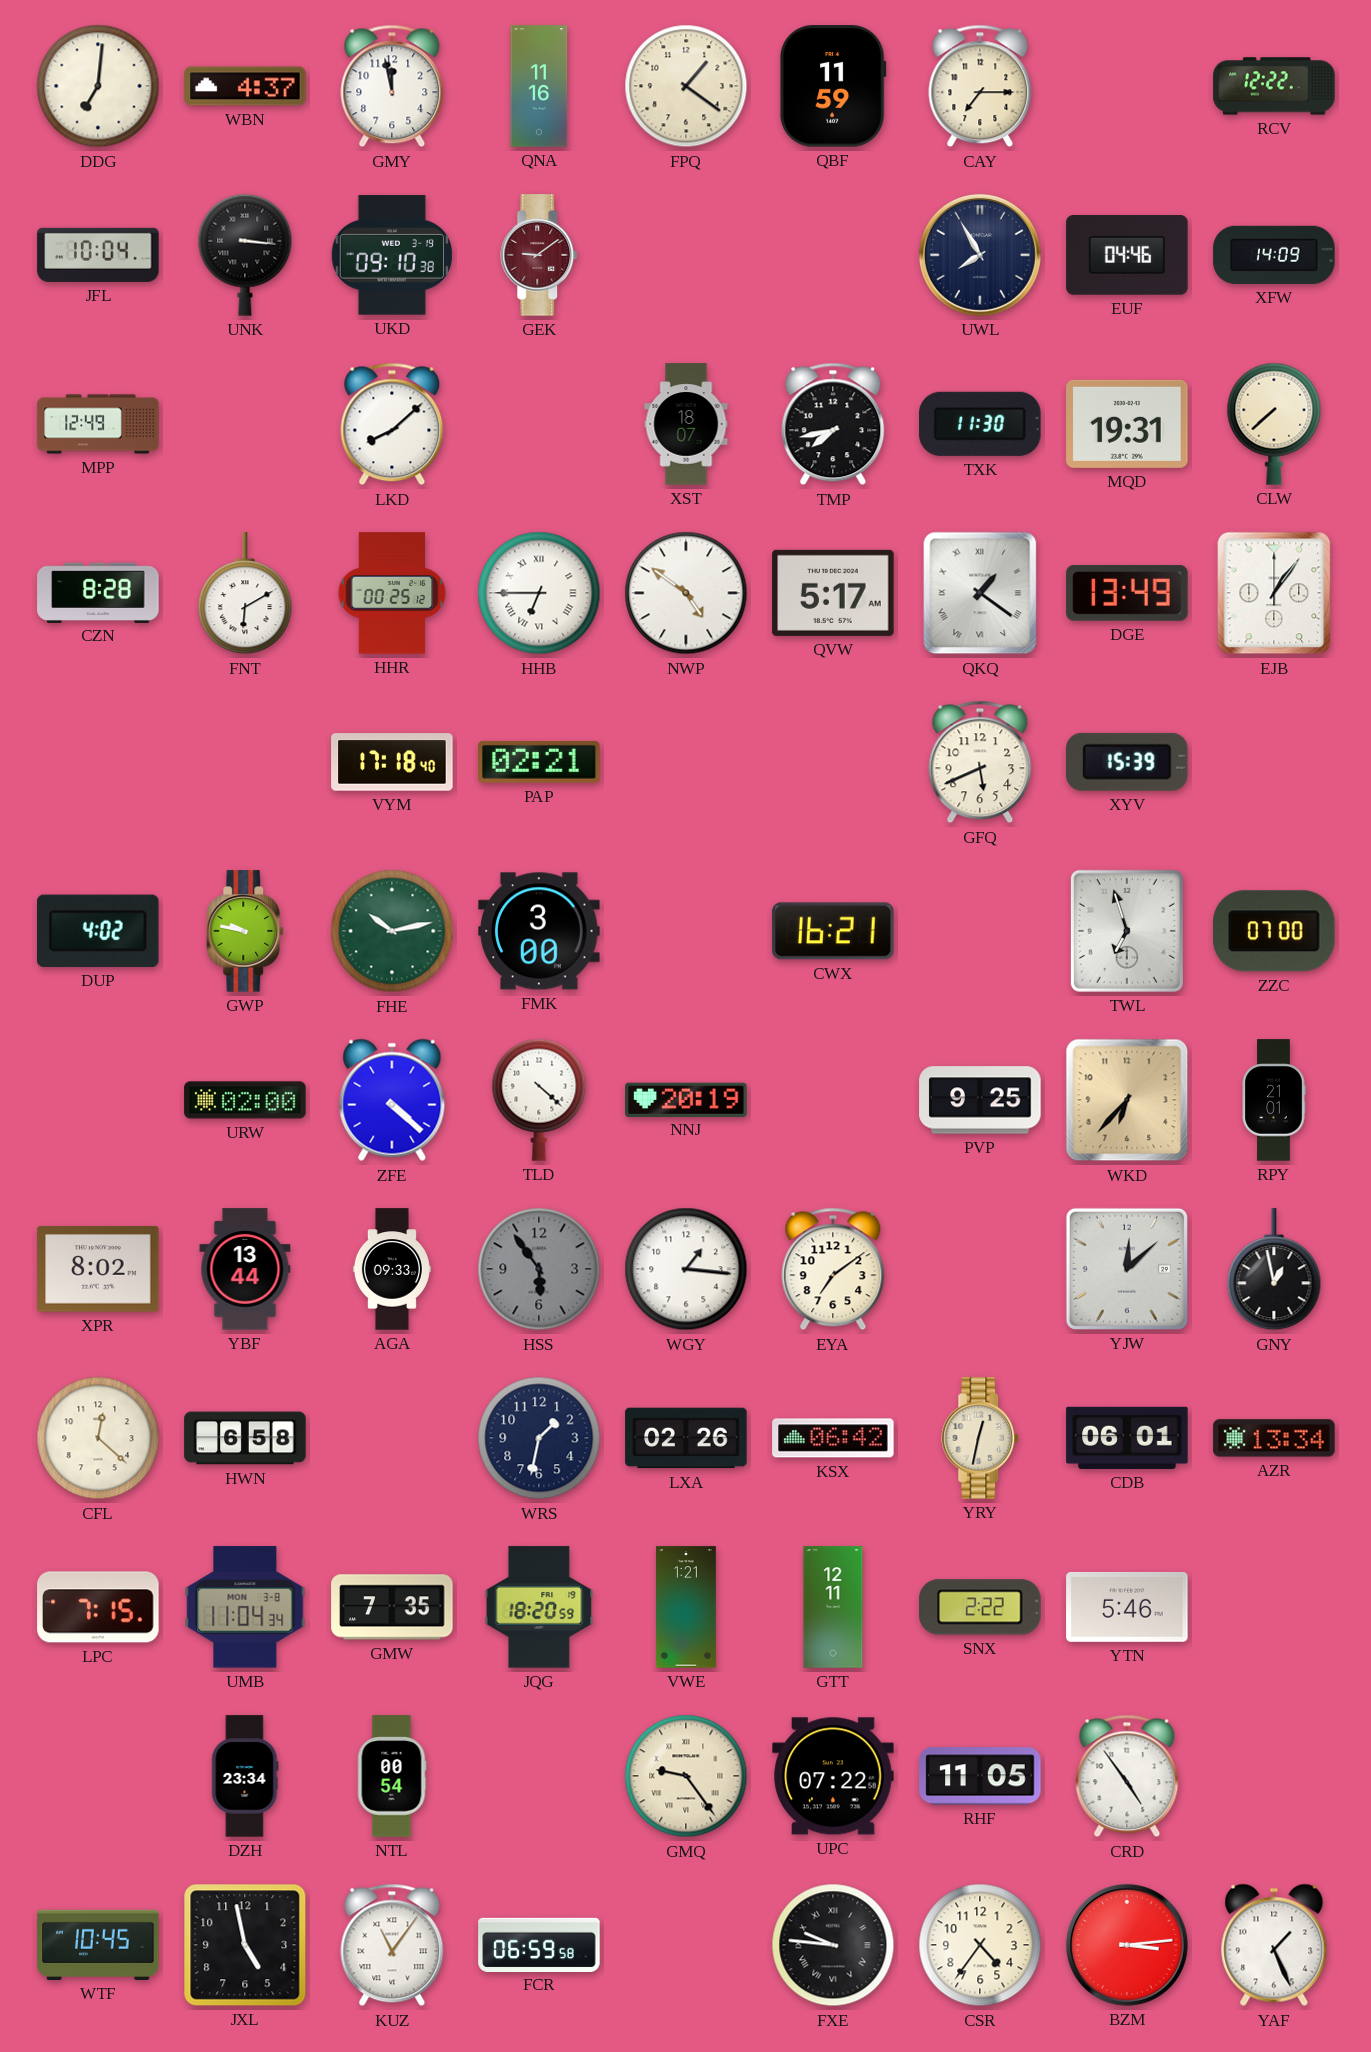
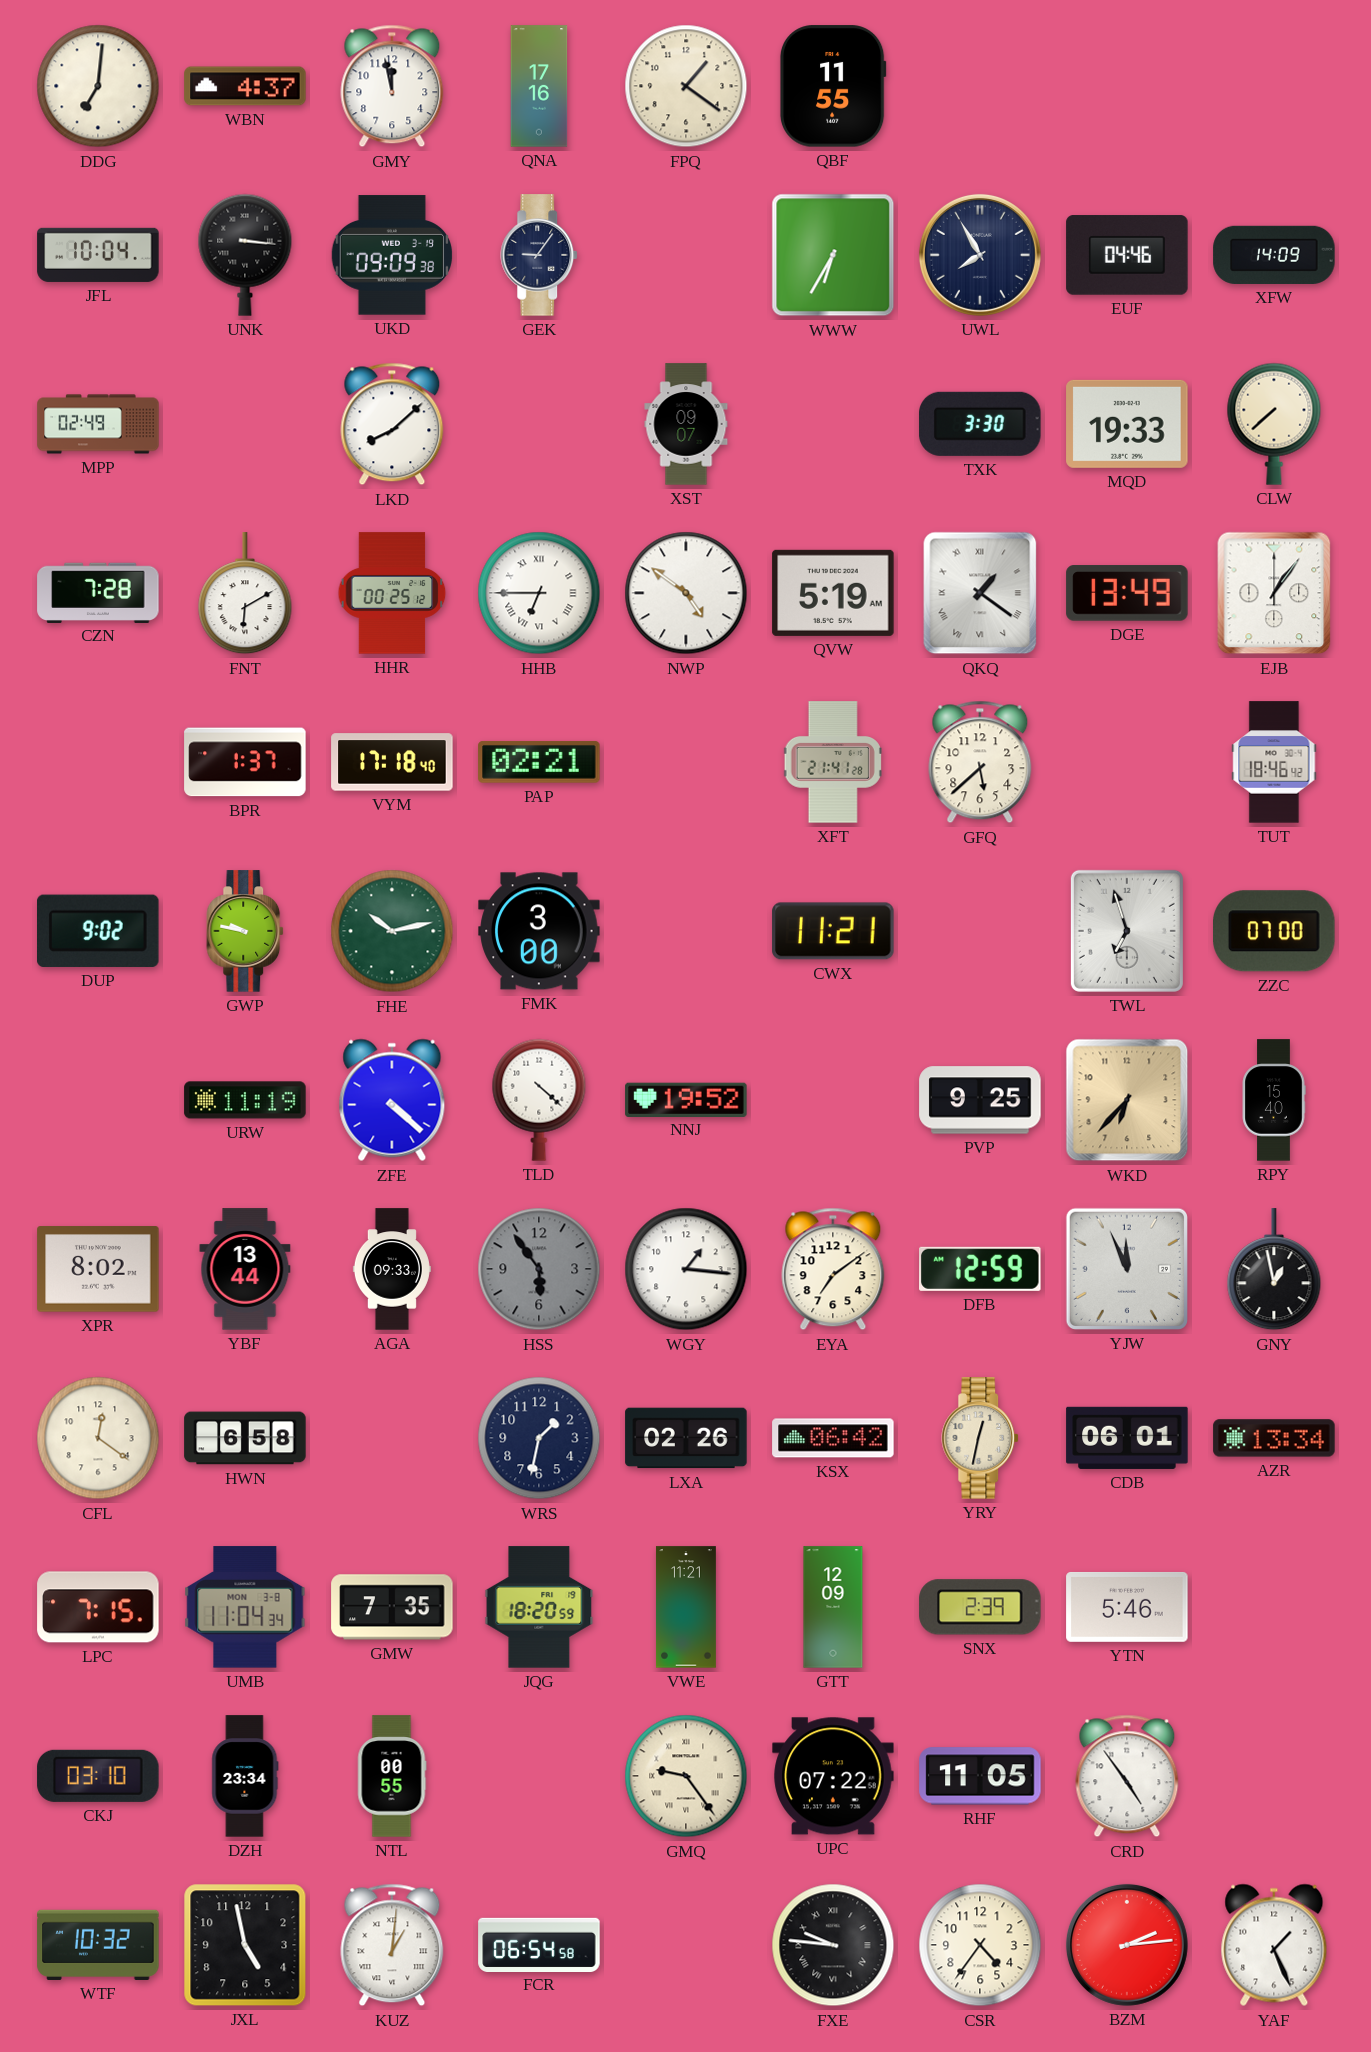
QNA: 11:16 -> 17:16
QBF: 11:59 -> 11:55
CAY: 7:15 -> none
RCV: 12:22 -> none
UKD: 09:10 -> 09:09
GEK: 9:09 -> 9:06
GEK dial: burgundy -> navy
WWW: none -> 6:35
MPP: 12:49 -> 02:49
XST: 18:07 -> 09:07
TMP: 7:43 -> none
TXK: 11:30 -> 3:30
MQD: 19:31 -> 19:33
CZN: 8:28 -> 7:28
QVW: 5:17 -> 5:19
BPR: none -> 1:37
XFT: none -> 21:41
GFQ: 5:41 -> 5:38
XYV: 15:39 -> none
TUT: none -> 18:46
DUP: 4:02 -> 9:02
CWX: 16:21 -> 11:21
URW: 02:00 -> 11:19
NNJ: 20:19 -> 19:52
RPY: 21:01 -> 15:40
DFB: none -> 12:59
YJW: 12:08 -> 11:56
CFL: 12:22 -> 12:21
VWE: 1:21 -> 11:21
GTT: 12:11 -> 12:09
SNX: 2:22 -> 2:39
CKJ: none -> 03:10
NTL: 00:54 -> 00:55
WTF: 10:45 -> 10:32
KUZ: 11:06 -> 1:01
FCR: 06:59 -> 06:54
BZM: 3:14 -> 2:14
